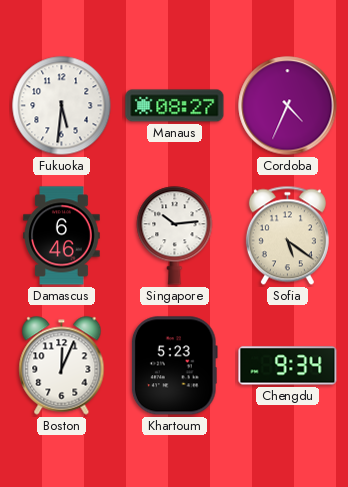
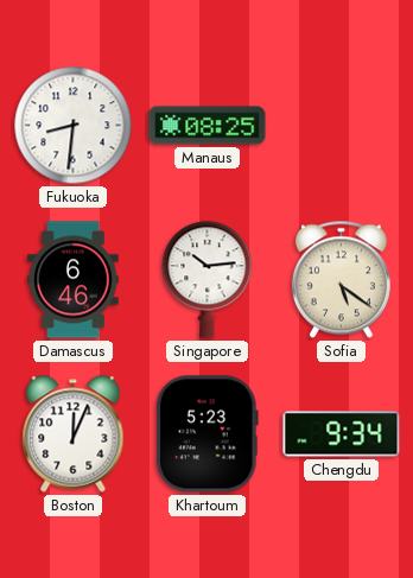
Fukuoka: 5:31 -> 8:31
Manaus: 08:27 -> 08:25
Cordoba: 4:34 -> none
